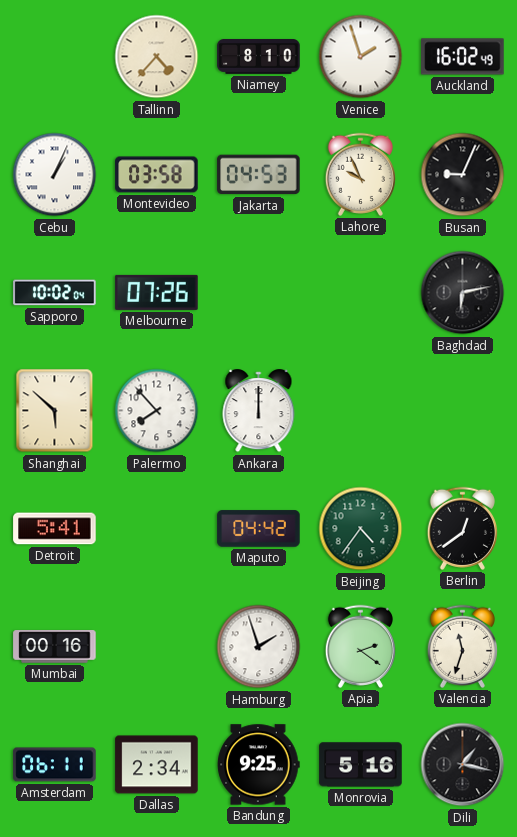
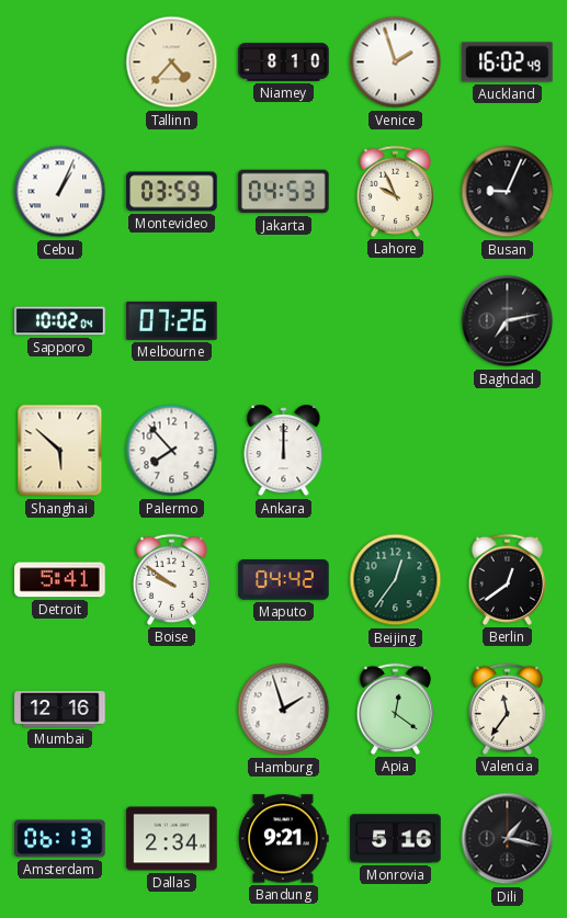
Montevideo: 03:58 -> 03:59
Baghdad: 6:13 -> 7:13
Boise: none -> 9:51
Beijing: 4:36 -> 12:36
Mumbai: 00:16 -> 12:16
Apia: 2:21 -> 12:21
Valencia: 11:33 -> 11:36
Amsterdam: 06:11 -> 06:13
Bandung: 9:25 -> 9:21
